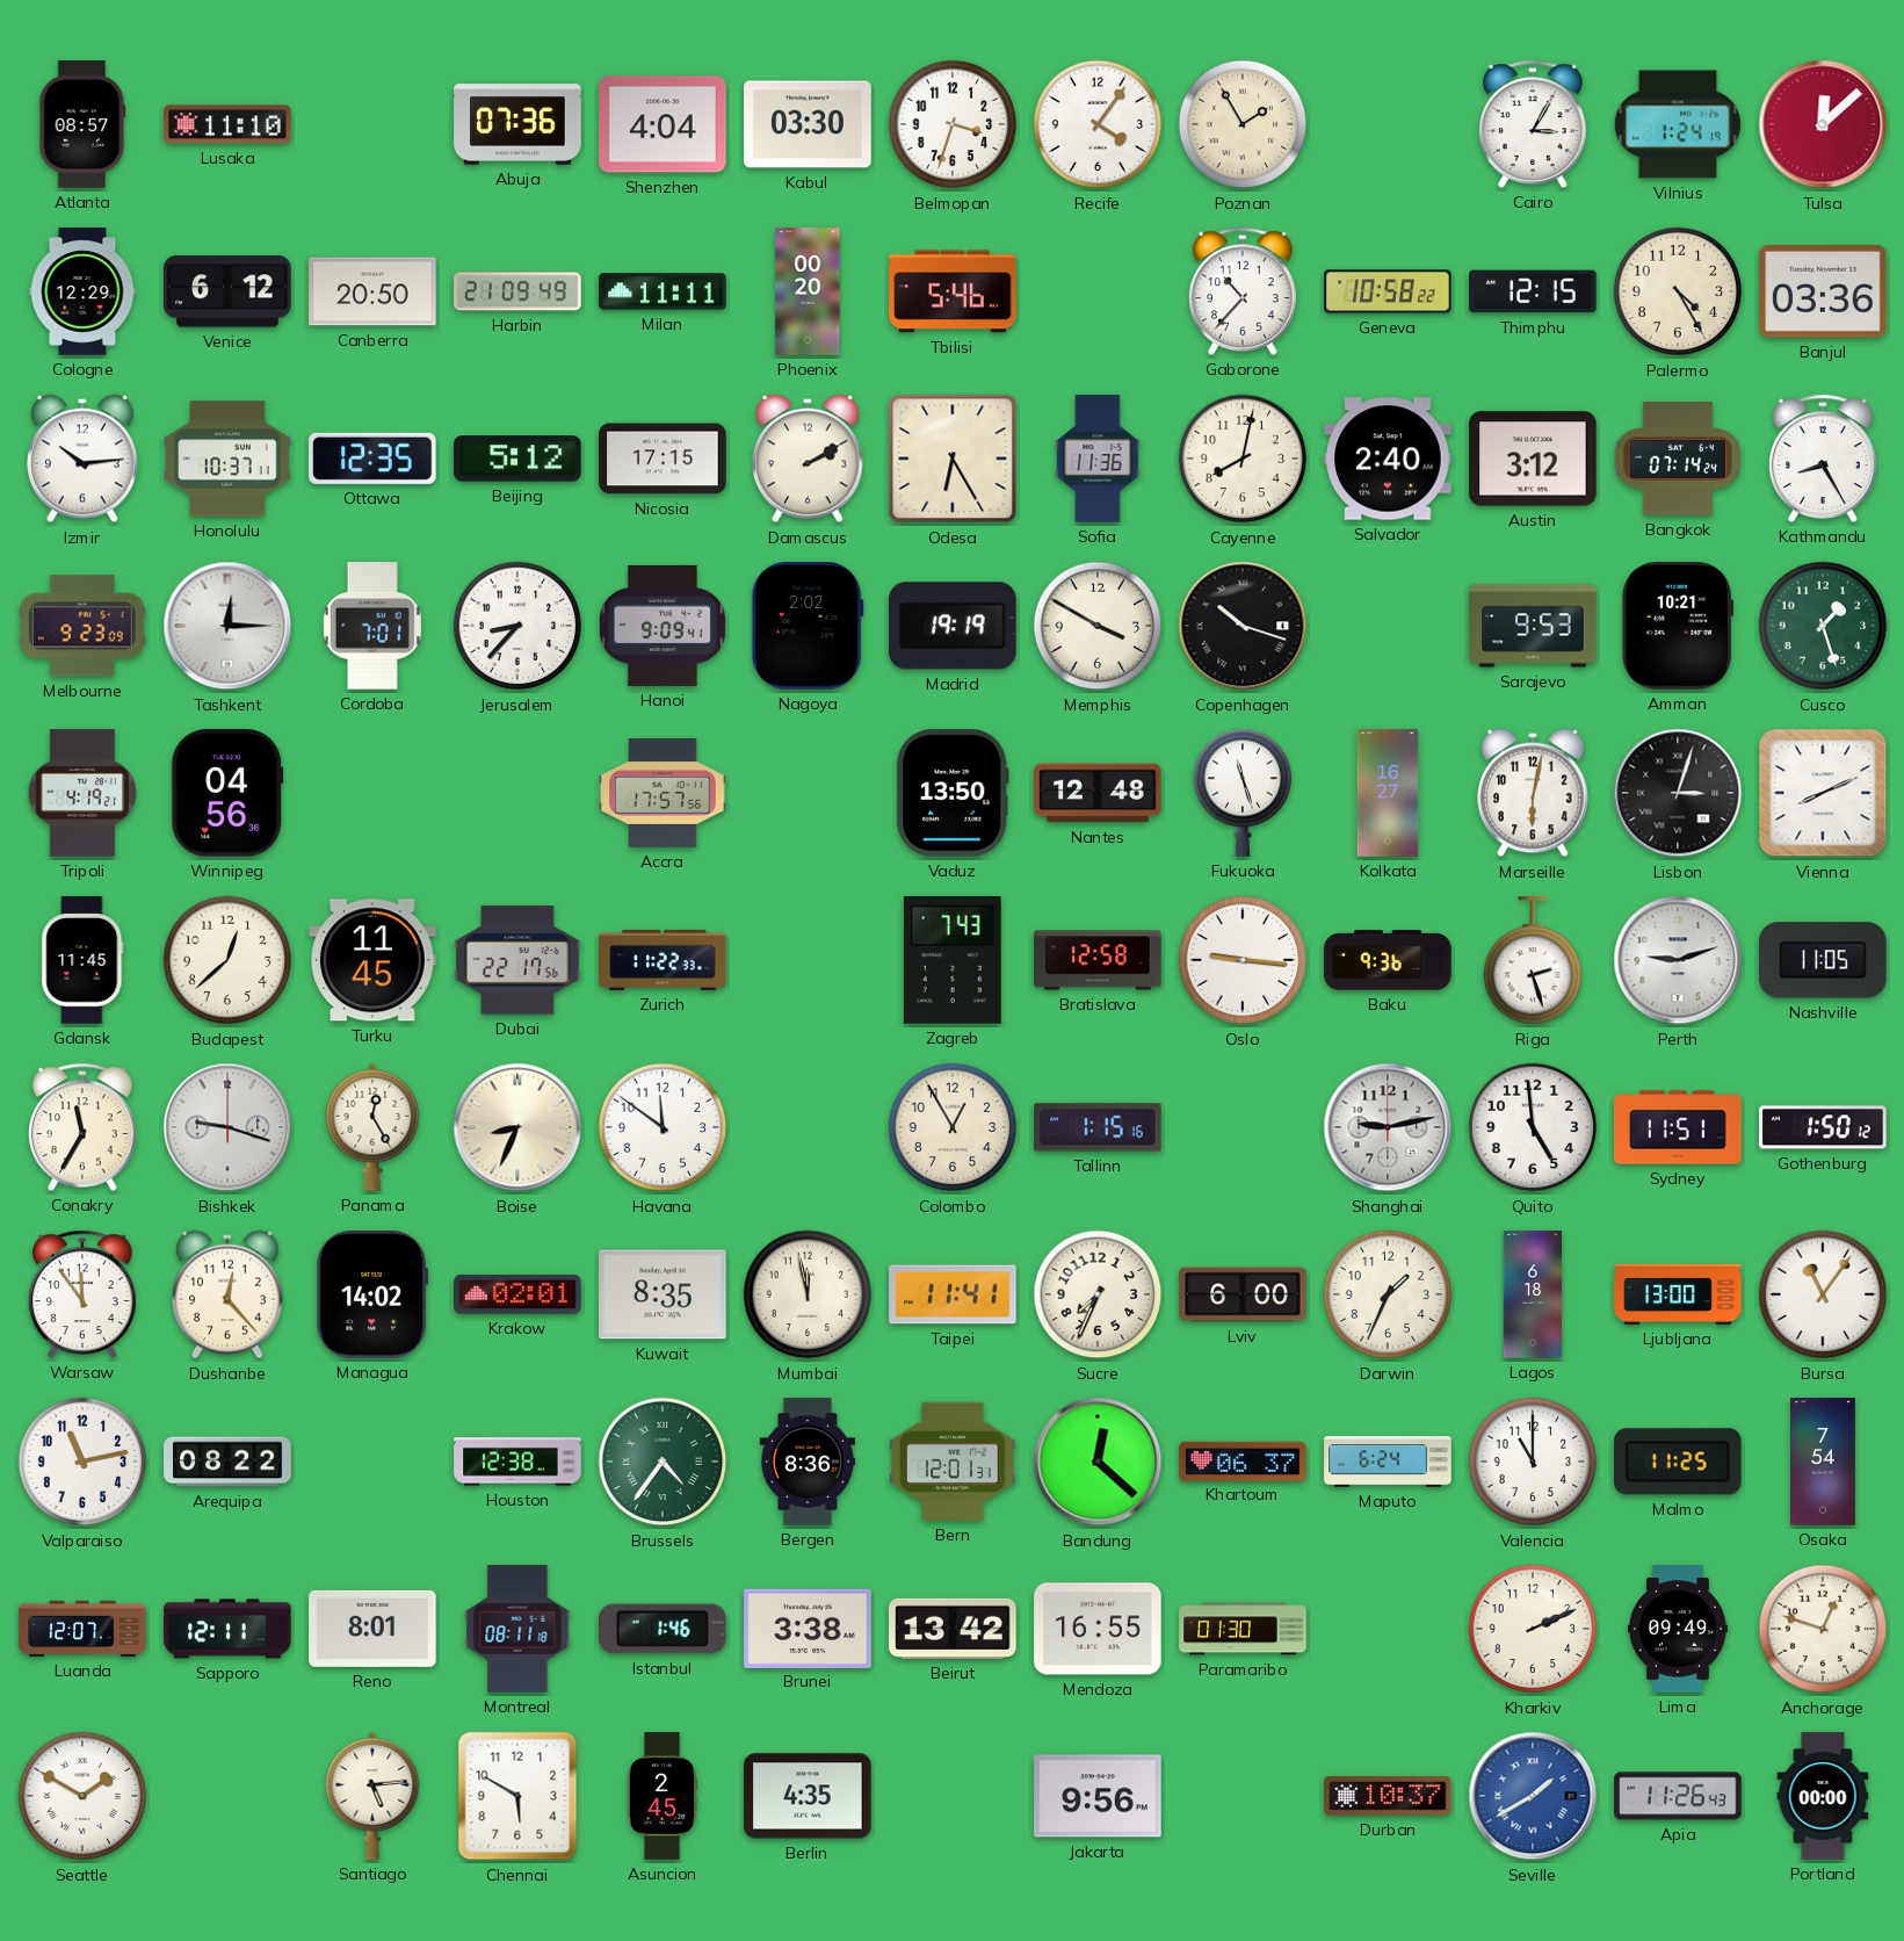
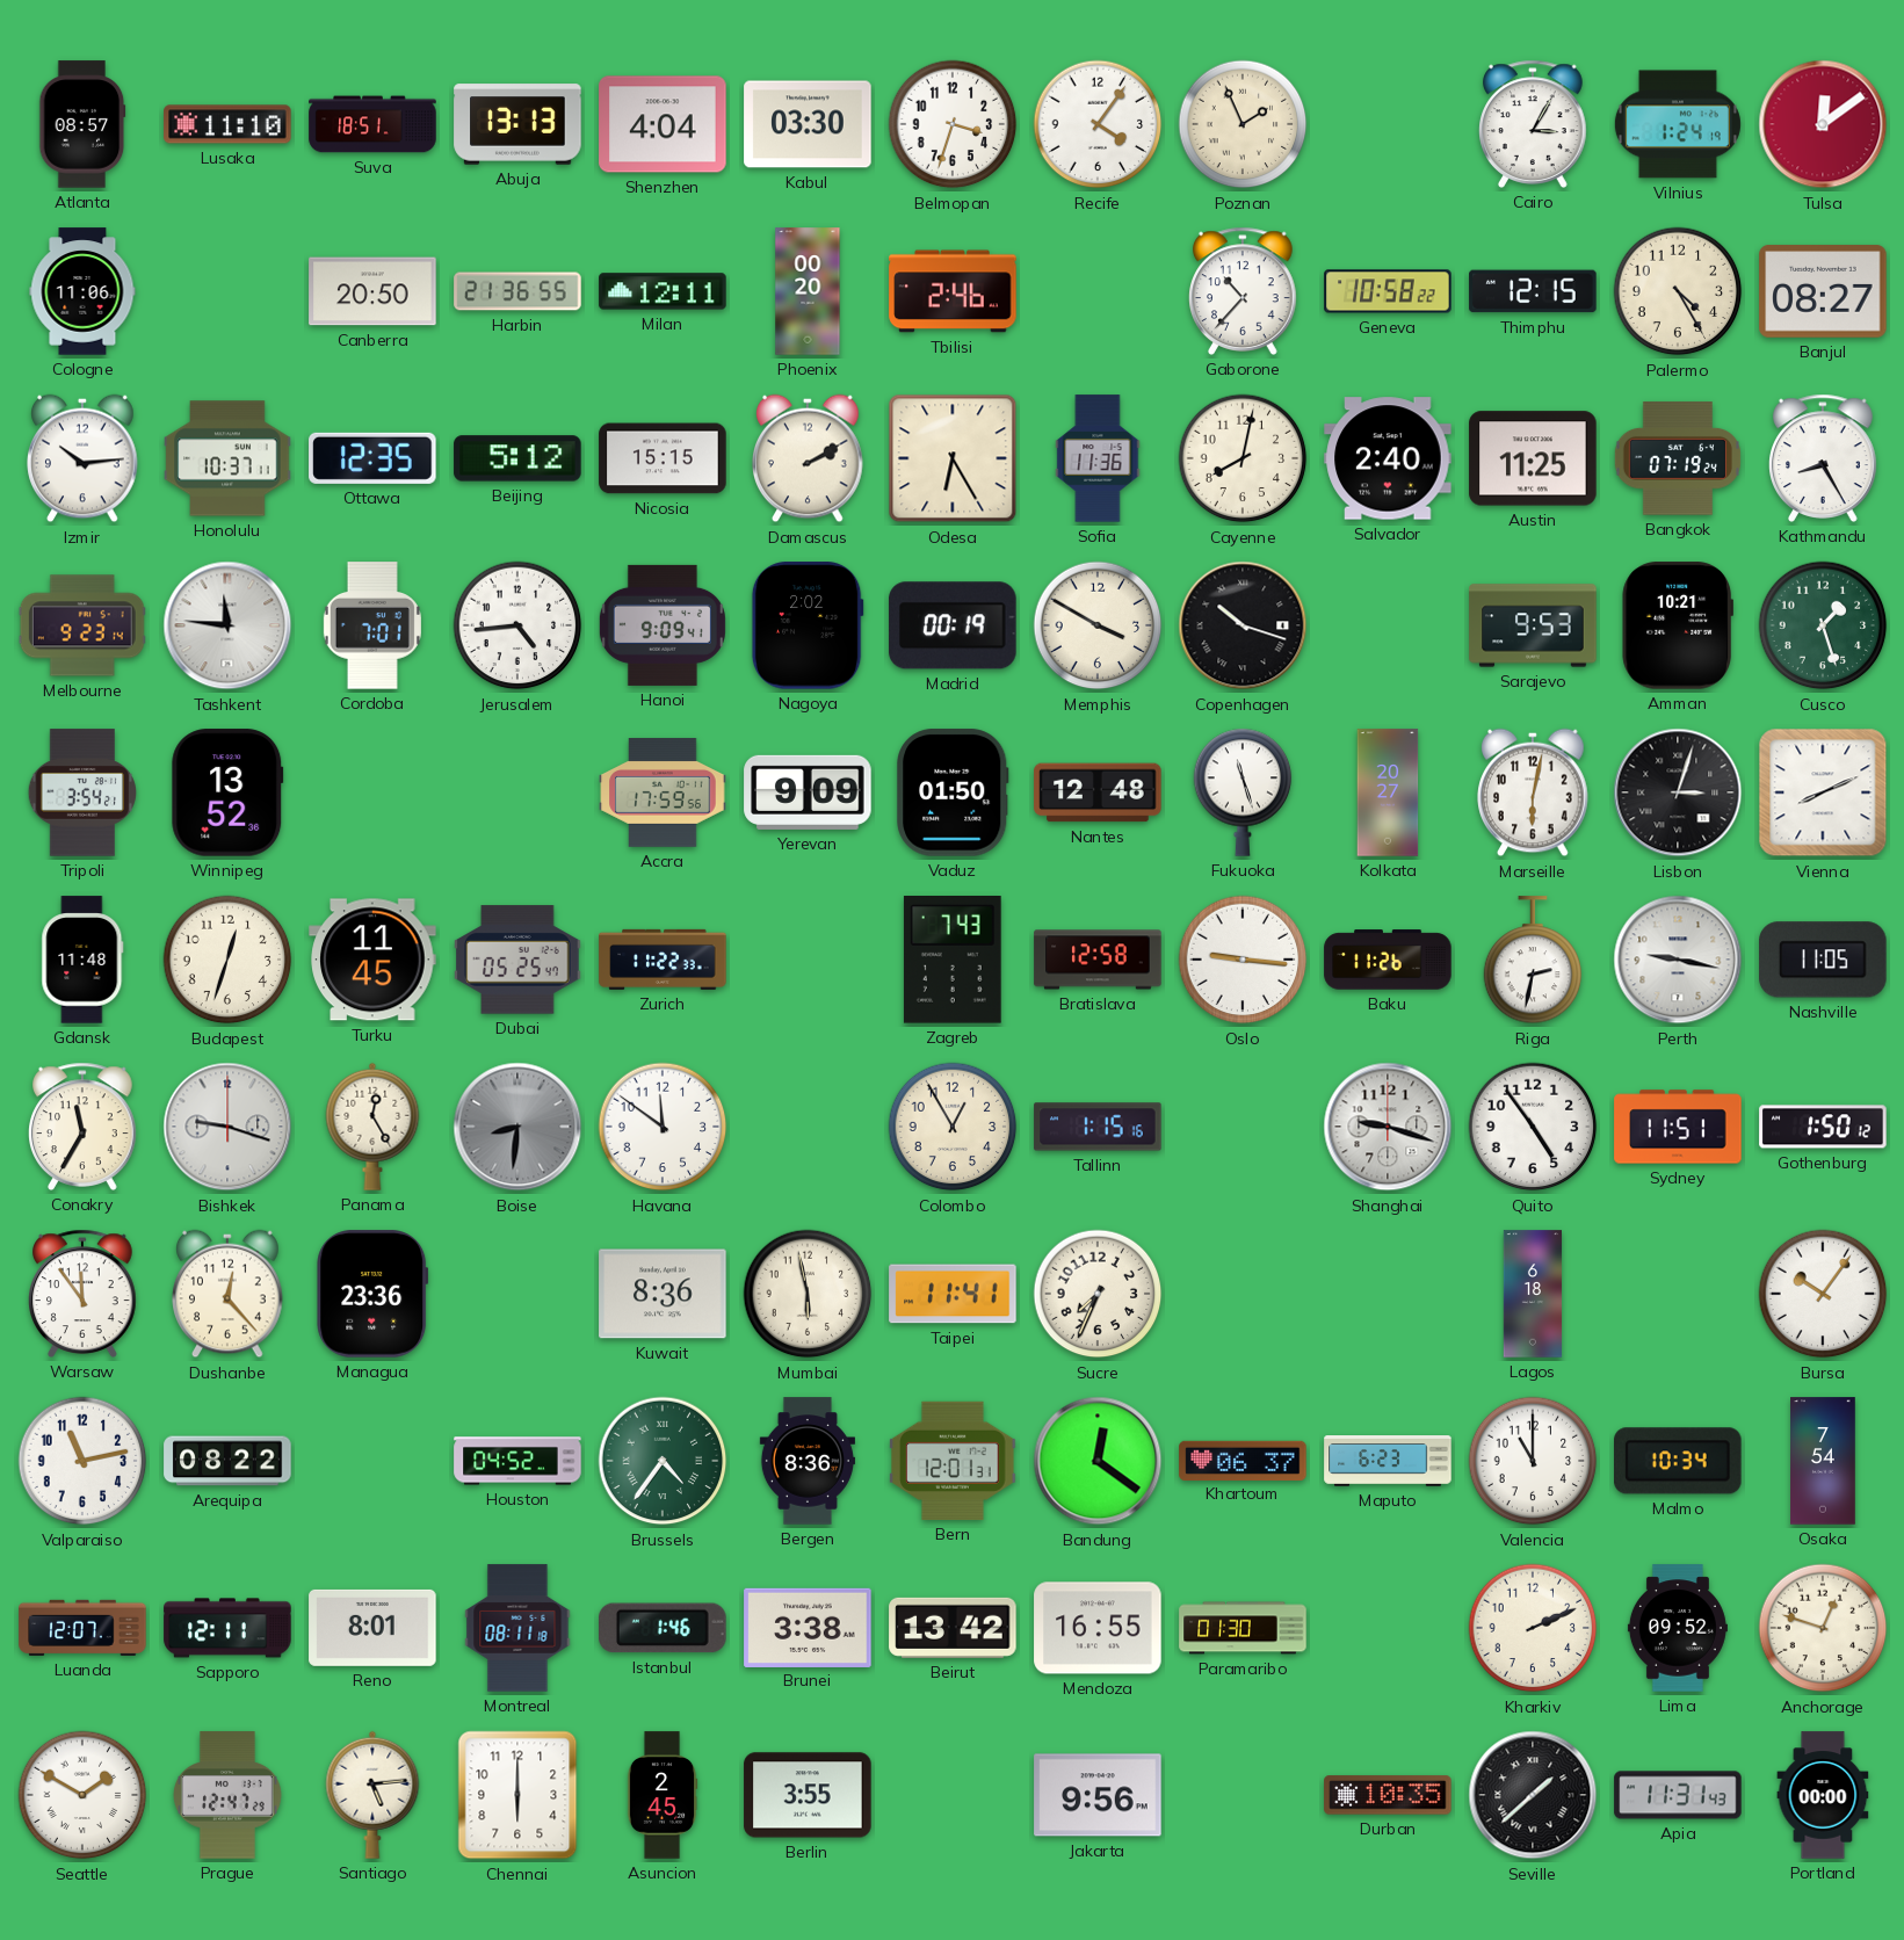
Suva: none -> 18:51
Abuja: 07:36 -> 13:13
Poznan: 1:55 -> 1:56
Tulsa: 12:08 -> 12:09
Cologne: 12:29 -> 11:06
Venice: 6:12 -> none
Harbin: 21:09 -> 21:36
Milan: 11:11 -> 12:11
Tbilisi: 5:46 -> 2:46
Banjul: 03:36 -> 08:27
Nicosia: 17:15 -> 15:15
Austin: 3:12 -> 11:25
Bangkok: 07:14 -> 07:19
Melbourne: 9:23:09 -> 9:23:14
Tashkent: 12:15 -> 11:46
Jerusalem: 8:37 -> 4:44
Madrid: 19:19 -> 00:19
Tripoli: 4:19 -> 3:54
Winnipeg: 04:56 -> 13:52
Accra: 17:57 -> 17:59
Yerevan: none -> 9:09
Vaduz: 13:50 -> 01:50
Kolkata: 16:27 -> 20:27
Gdansk: 11:45 -> 11:48
Budapest: 12:38 -> 12:33
Dubai: 22:17 -> 05:25
Baku: 9:36 -> 11:26
Riga: 2:27 -> 2:32
Perth: 9:12 -> 9:17
Boise: 8:34 -> 8:31
Boise dial: cream -> grey
Shanghai: 9:13 -> 9:18
Quito: 4:59 -> 4:54
Managua: 14:02 -> 23:36
Krakow: 02:01 -> none
Kuwait: 8:35 -> 8:36
Mumbai: 11:58 -> 5:58
Lviv: 6:00 -> none
Darwin: 1:34 -> none
Ljubljana: 13:00 -> none
Bursa: 11:06 -> 10:06
Houston: 12:38 -> 04:52
Bandung: 12:22 -> 12:21
Maputo: 6:24 -> 6:23
Malmo: 11:25 -> 10:34
Lima: 09:49 -> 09:52
Prague: none -> 12:47
Chennai: 5:50 -> 6:00
Berlin: 4:35 -> 3:55
Durban: 10:37 -> 10:35
Seville: 1:40 -> 1:38
Seville dial: blue -> black
Apia: 11:26 -> 11:31
